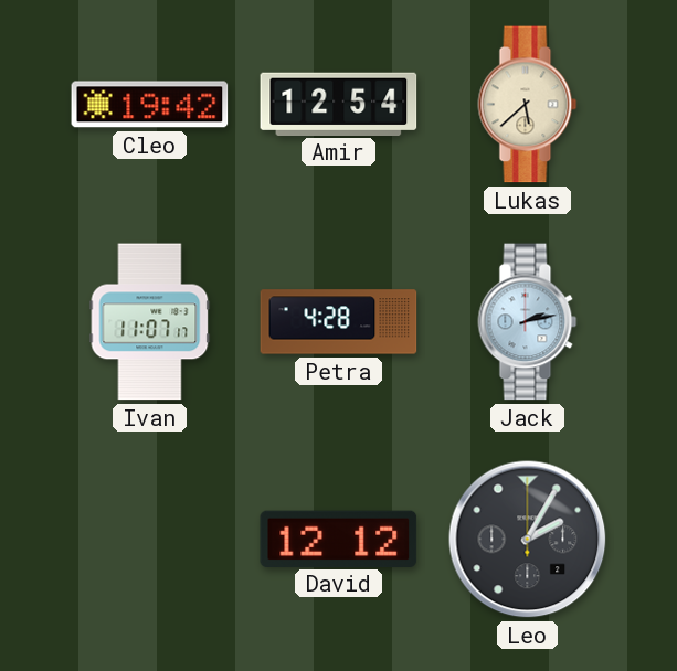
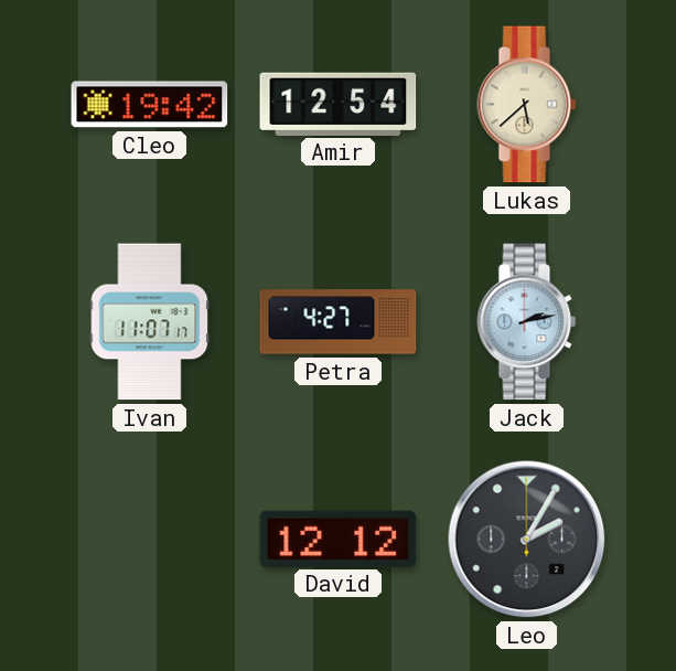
Petra: 4:28 -> 4:27
